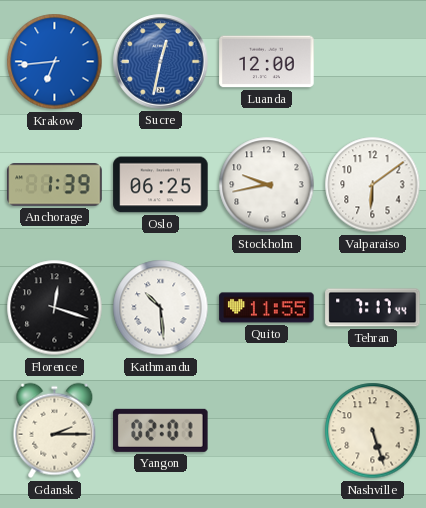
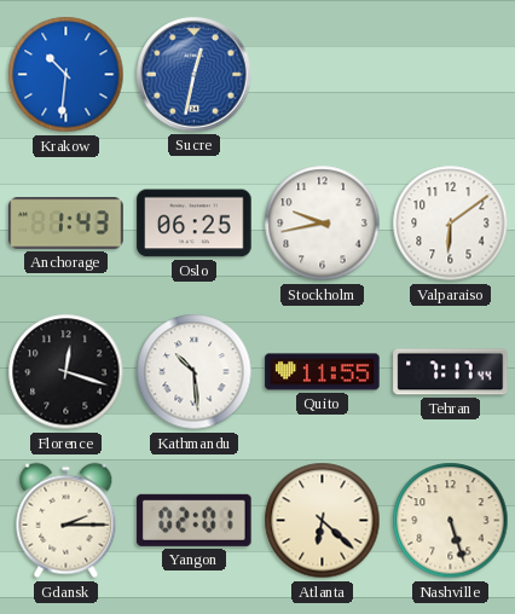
Krakow: 6:44 -> 10:31
Luanda: 12:00 -> none
Anchorage: 1:39 -> 1:43
Atlanta: none -> 6:22
